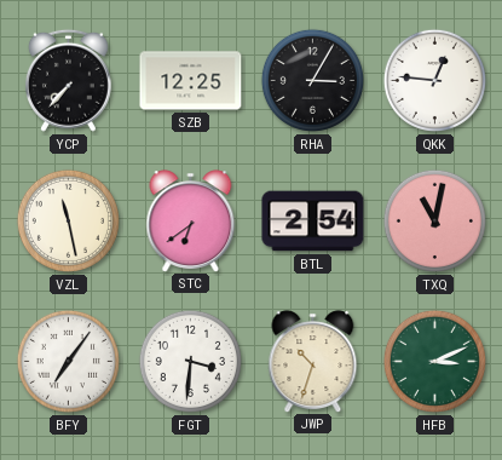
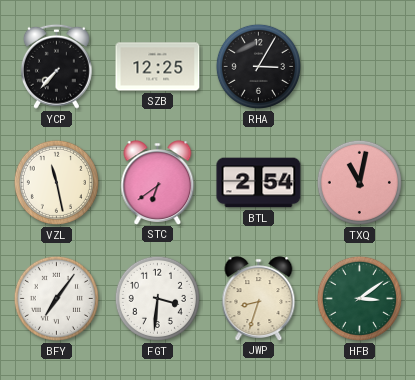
QKK: 12:46 -> none
JWP: 10:33 -> 8:33
HFB: 3:11 -> 3:09
